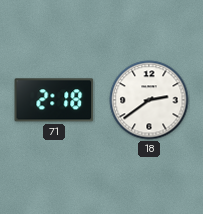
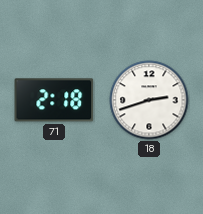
18: 2:39 -> 2:42
